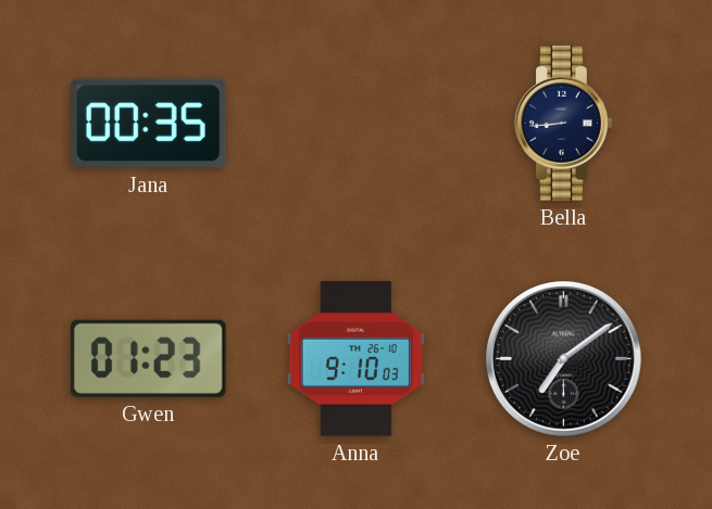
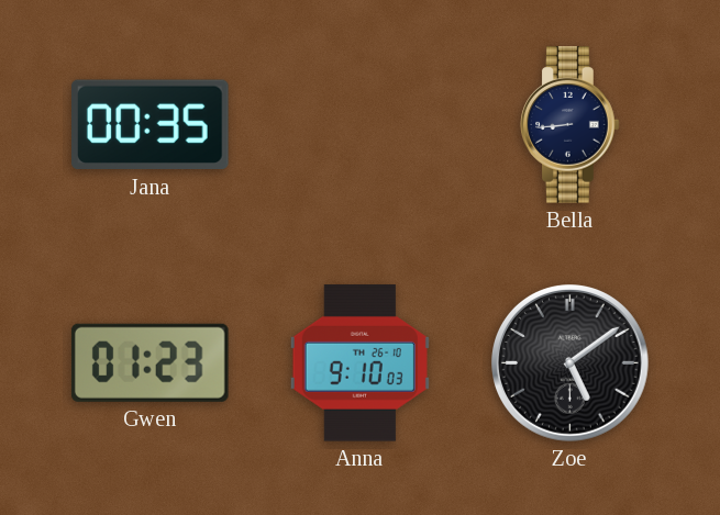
Zoe: 7:09 -> 5:09
